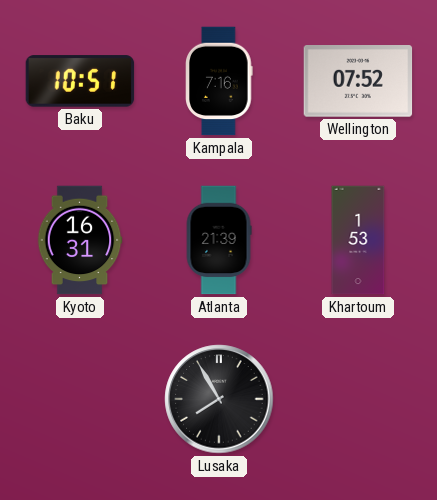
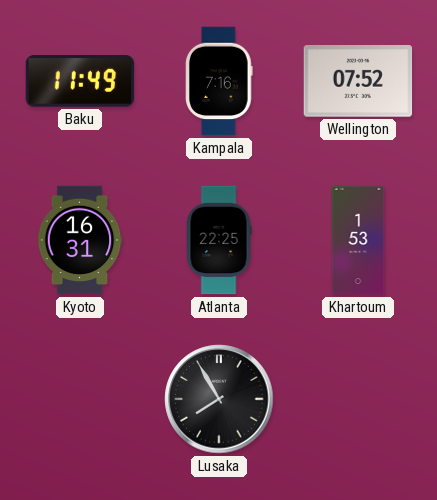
Baku: 10:51 -> 11:49
Atlanta: 21:39 -> 22:25
